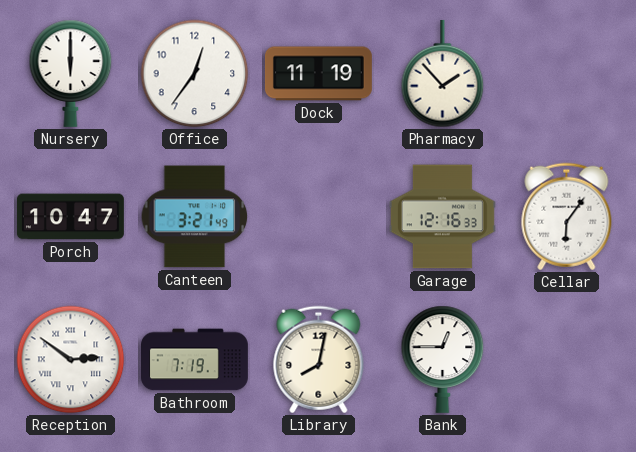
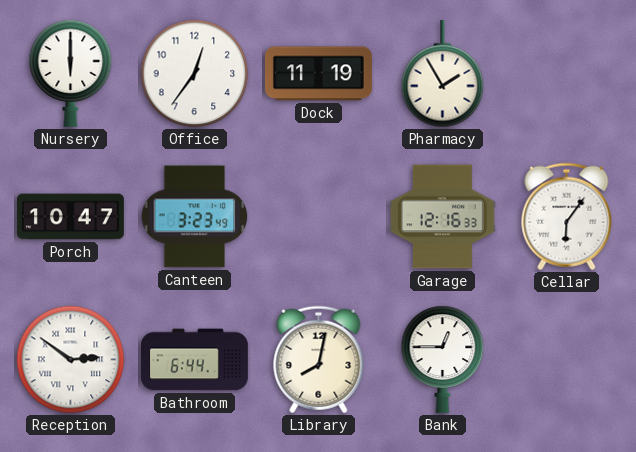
Pharmacy: 1:53 -> 1:55
Canteen: 3:21 -> 3:23
Bathroom: 7:19 -> 6:44
